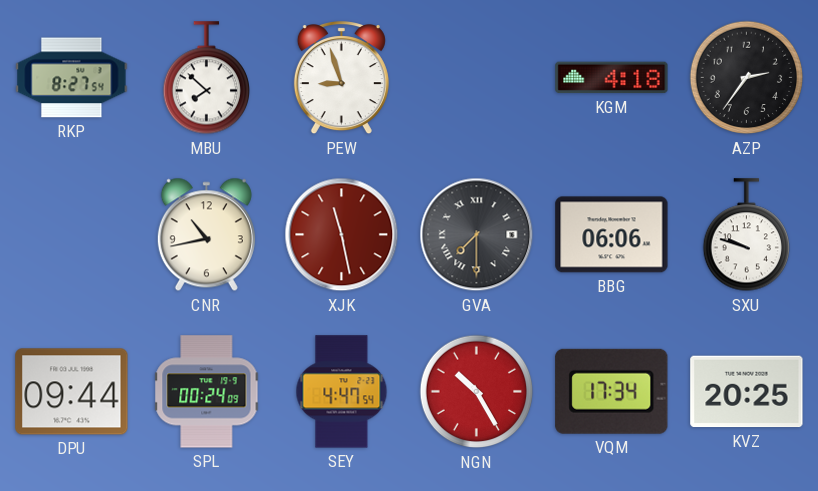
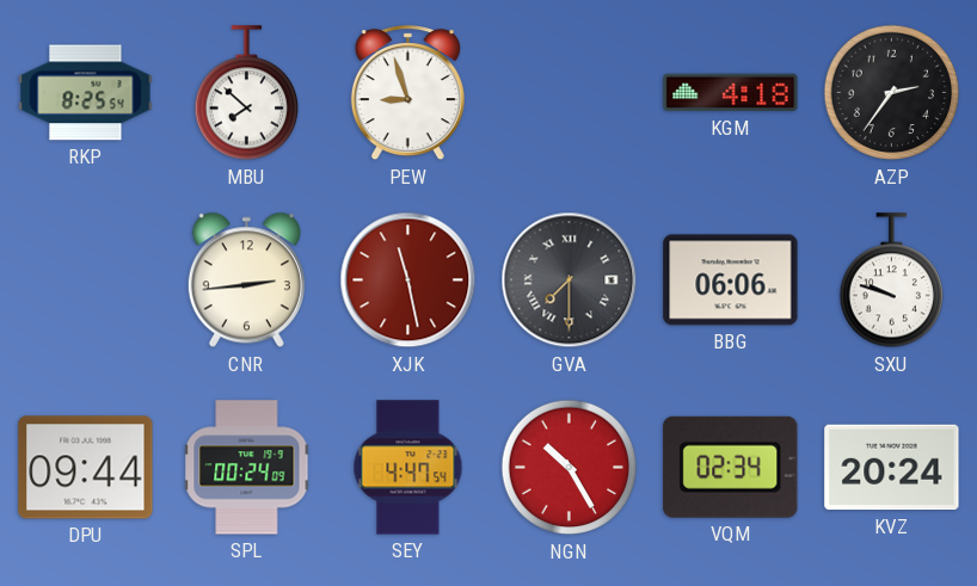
RKP: 8:27 -> 8:25
CNR: 10:43 -> 2:44
VQM: 17:34 -> 02:34
KVZ: 20:25 -> 20:24
